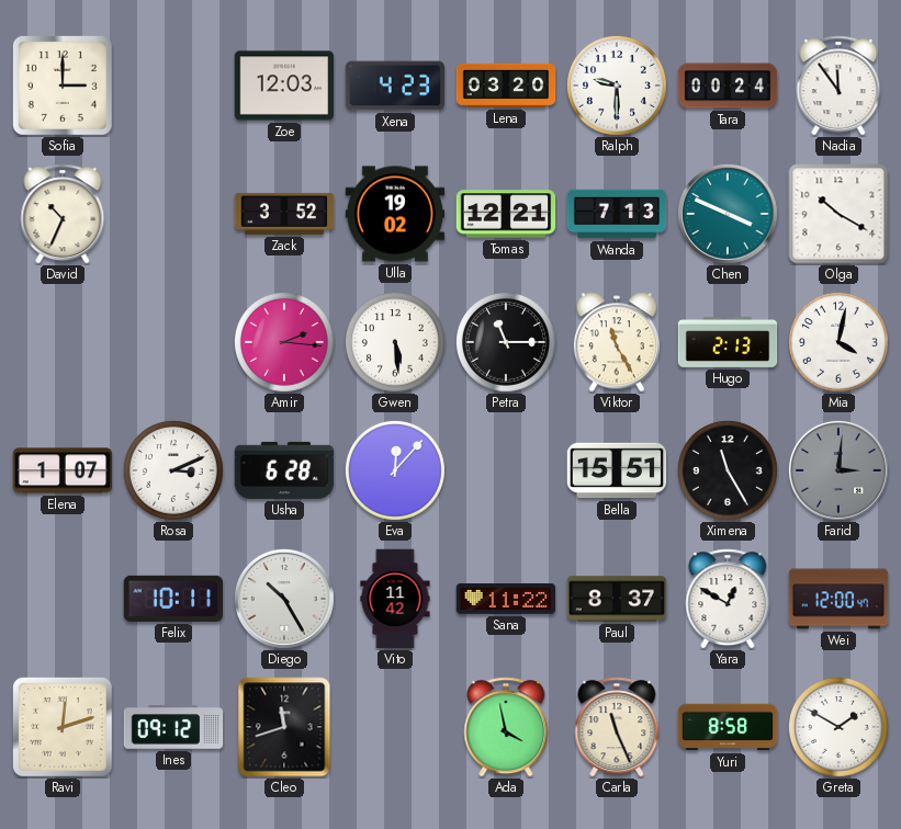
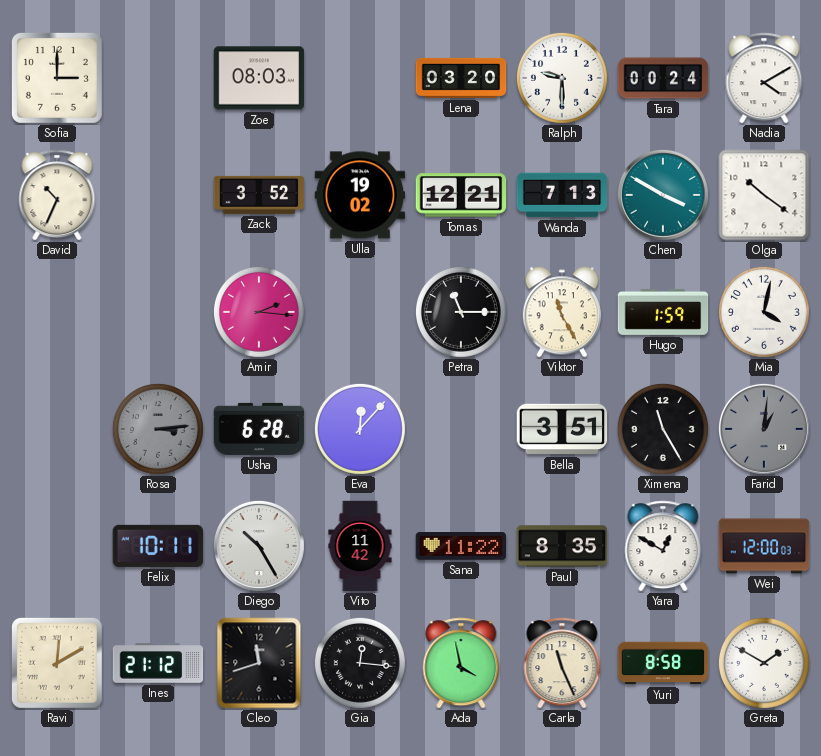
Zoe: 12:03 -> 08:03
Xena: 4:23 -> none
Nadia: 11:54 -> 4:10
Chen: 3:49 -> 3:50
Olga: 10:20 -> 10:21
Gwen: 5:29 -> none
Hugo: 2:13 -> 1:59
Elena: 1:07 -> none
Rosa: 3:11 -> 3:14
Rosa dial: white -> grey
Bella: 15:51 -> 3:51
Farid: 3:01 -> 1:01
Paul: 8:37 -> 8:35
Wei: 12:00:47 -> 12:00:03
Ravi: 12:12 -> 12:10
Ines: 09:12 -> 21:12
Gia: none -> 12:16
